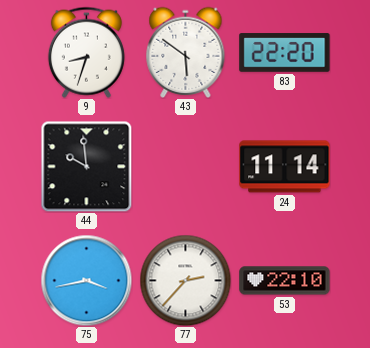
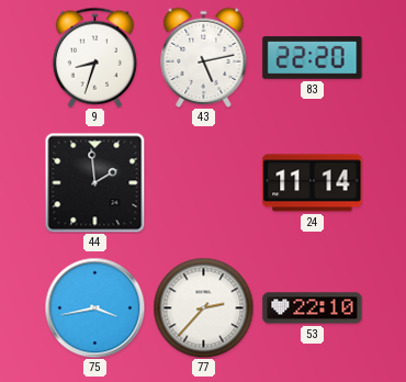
43: 5:51 -> 5:13
44: 9:59 -> 1:59
